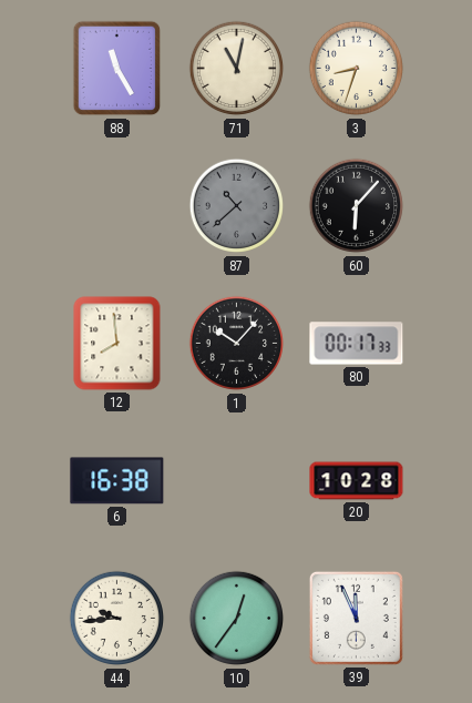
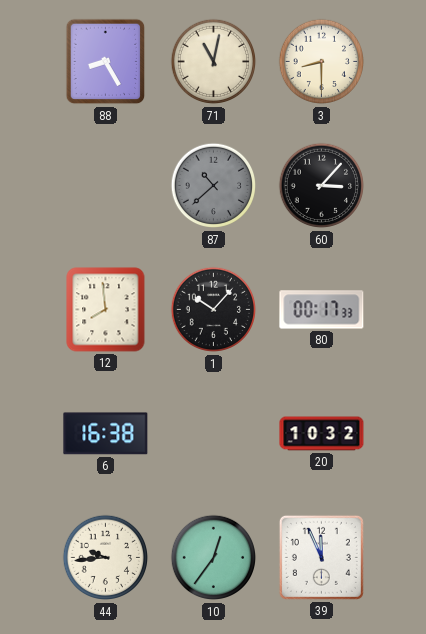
88: 11:25 -> 8:25
3: 8:33 -> 8:30
60: 6:07 -> 3:07
20: 10:28 -> 10:32
